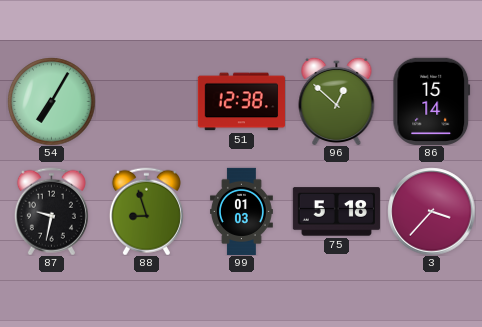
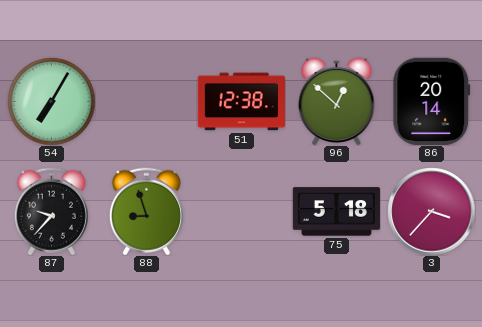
86: 15:14 -> 20:14
87: 9:32 -> 9:37
99: 01:03 -> none
